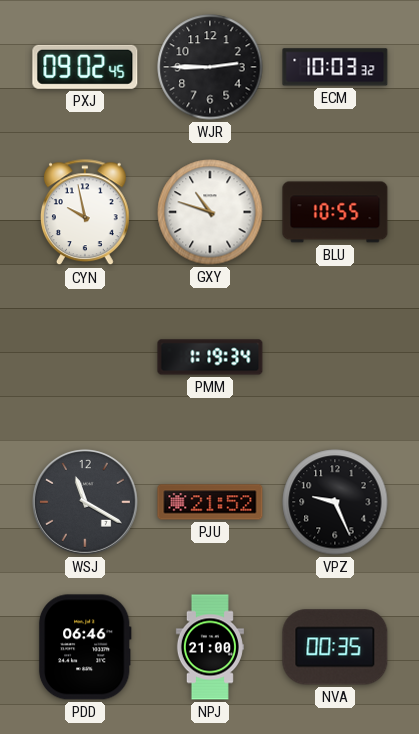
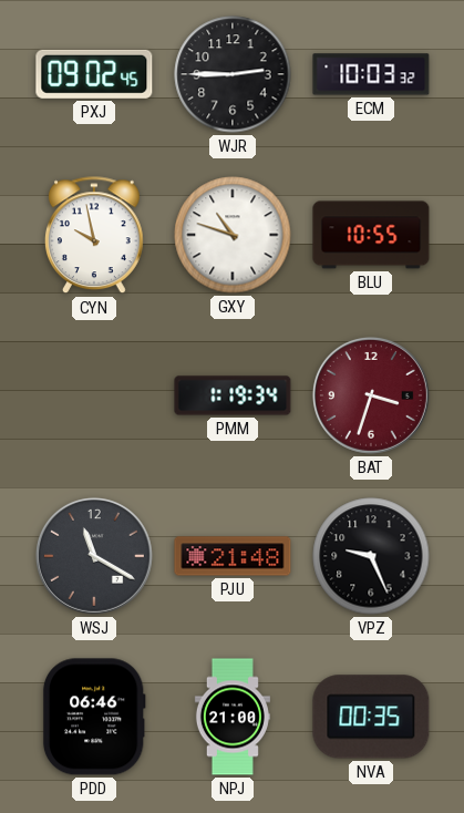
BAT: none -> 3:33
PJU: 21:52 -> 21:48
